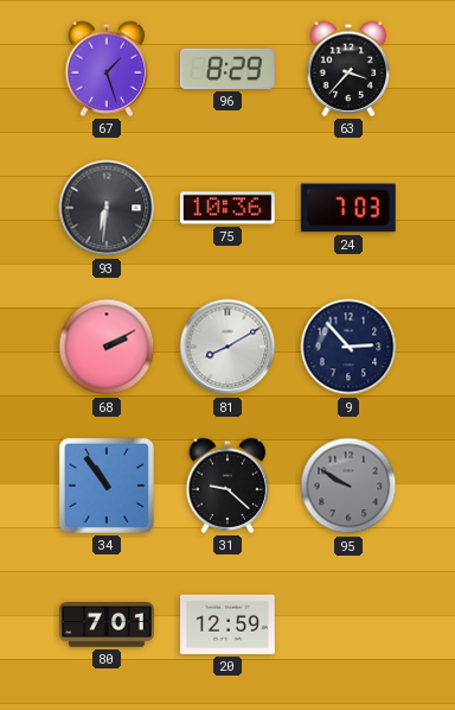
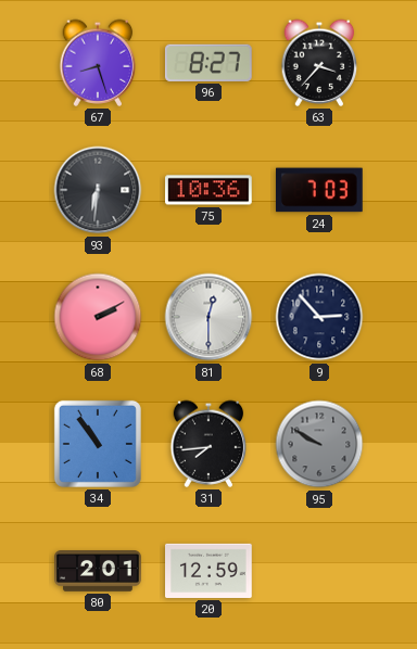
67: 1:27 -> 8:27
96: 8:29 -> 8:27
81: 8:10 -> 12:30
31: 9:22 -> 7:44
80: 7:01 -> 2:01
